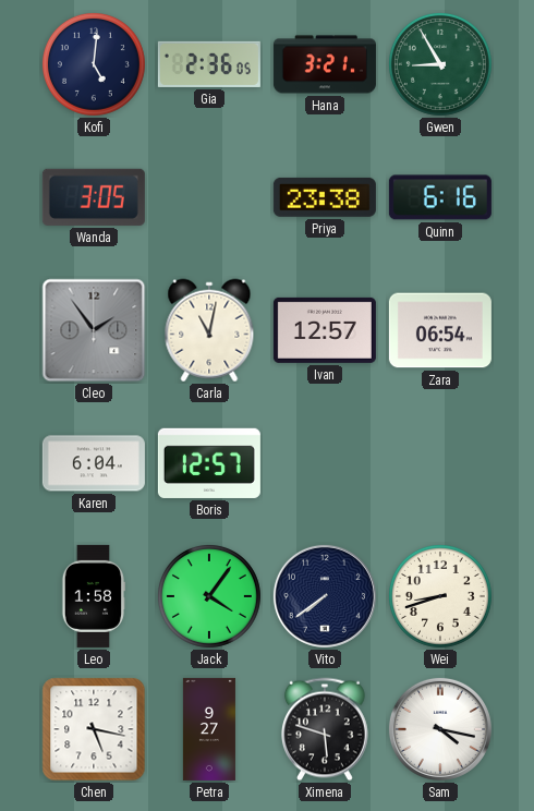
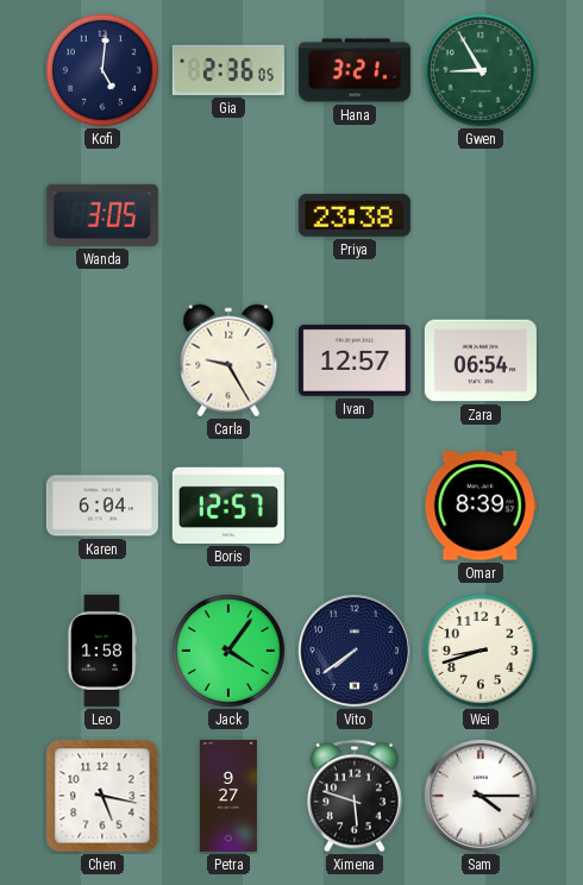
Quinn: 6:16 -> none
Cleo: 1:54 -> none
Carla: 11:02 -> 9:25
Omar: none -> 8:39
Sam: 4:17 -> 4:15
